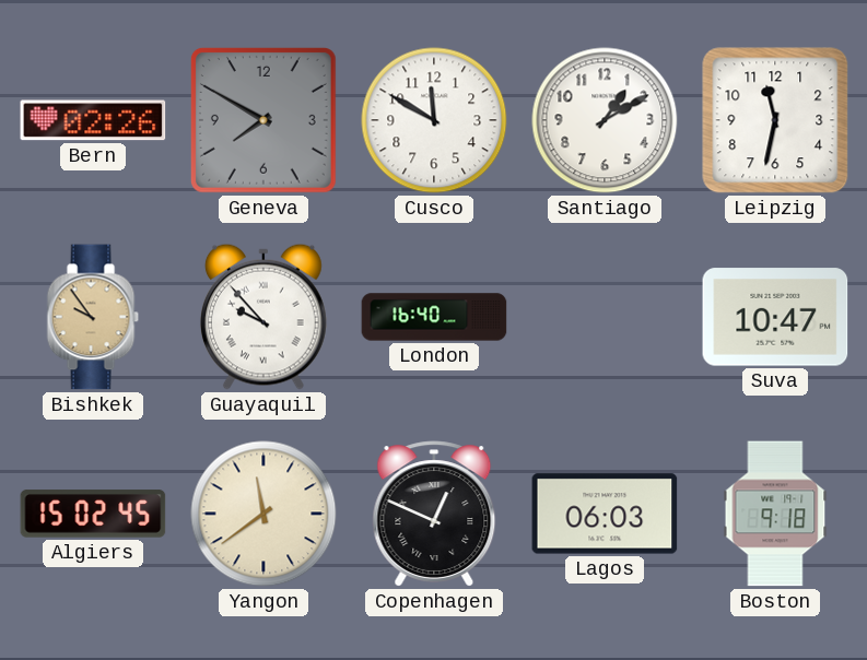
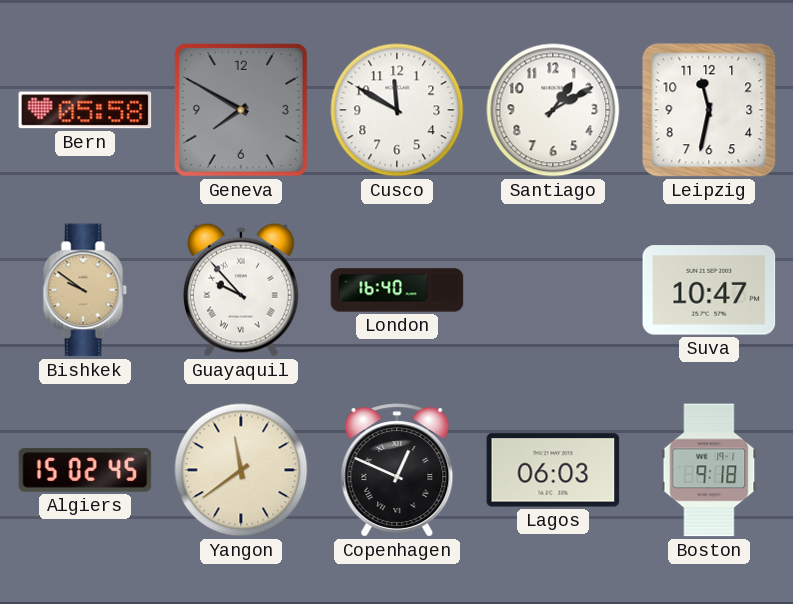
Bern: 02:26 -> 05:58
Bishkek: 9:54 -> 9:51
